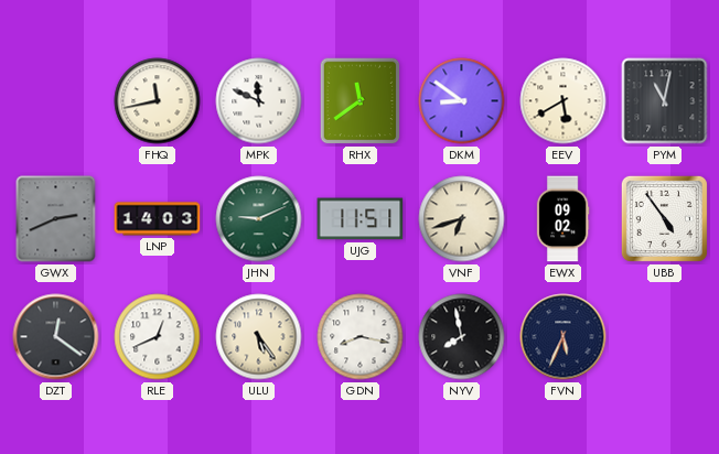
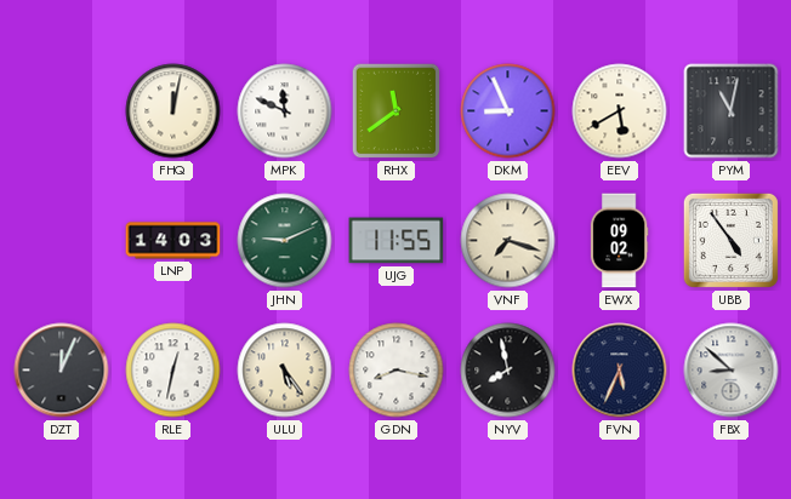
FHQ: 11:43 -> 12:02
DKM: 8:51 -> 8:56
GWX: 2:41 -> none
UJG: 11:51 -> 11:55
VNF: 6:42 -> 7:18
DZT: 12:21 -> 12:04
RLE: 12:41 -> 12:32
FBX: none -> 8:52
